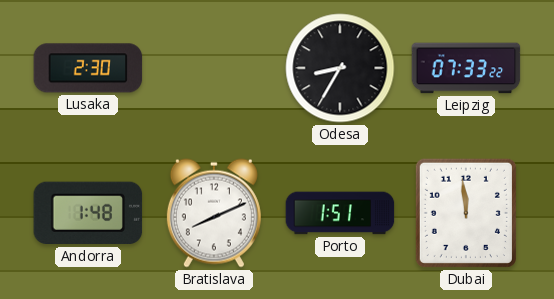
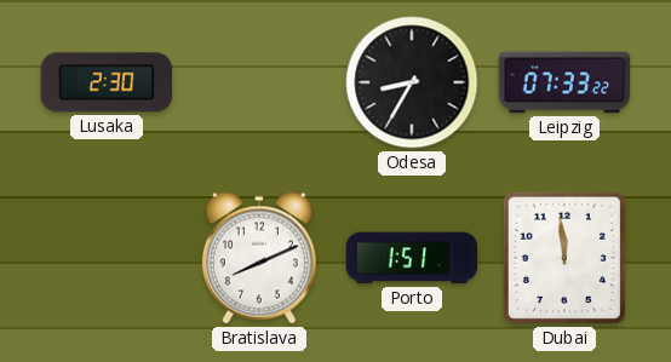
Andorra: 1:48 -> none
